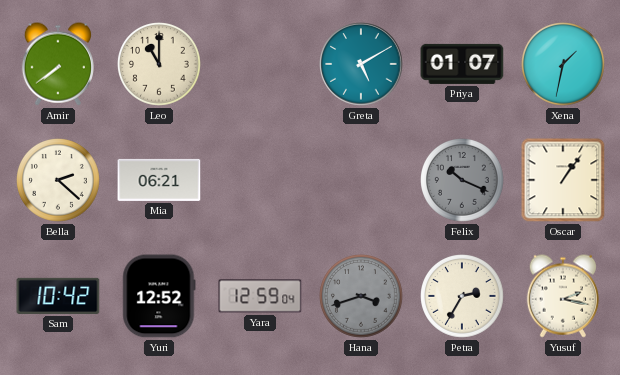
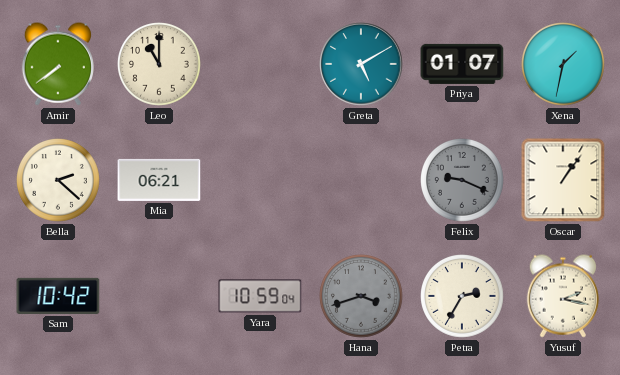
Felix: 10:19 -> 9:19
Yuri: 12:52 -> none
Yara: 12:59 -> 10:59
